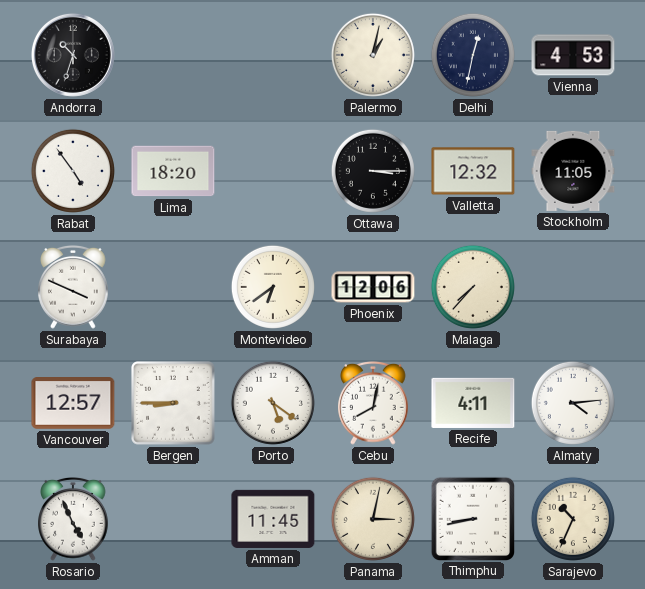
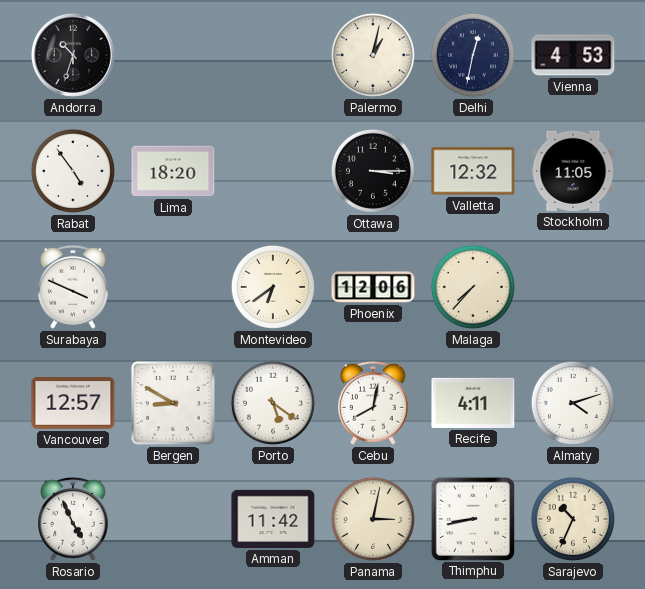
Bergen: 8:45 -> 8:50
Almaty: 4:14 -> 4:12
Amman: 11:45 -> 11:42
